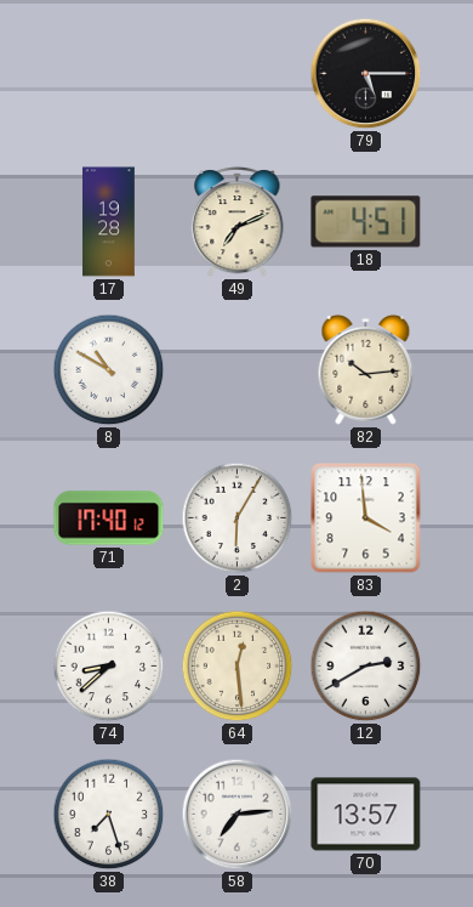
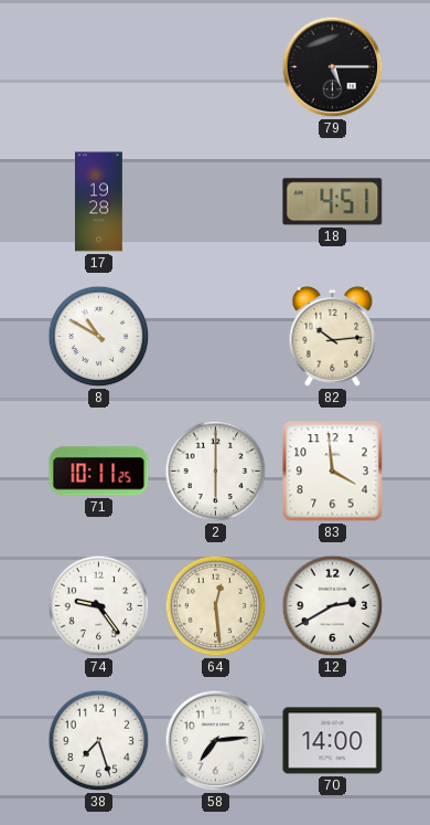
49: 7:11 -> none
71: 17:40 -> 10:11
2: 6:05 -> 6:00
74: 8:38 -> 9:24
70: 13:57 -> 14:00
